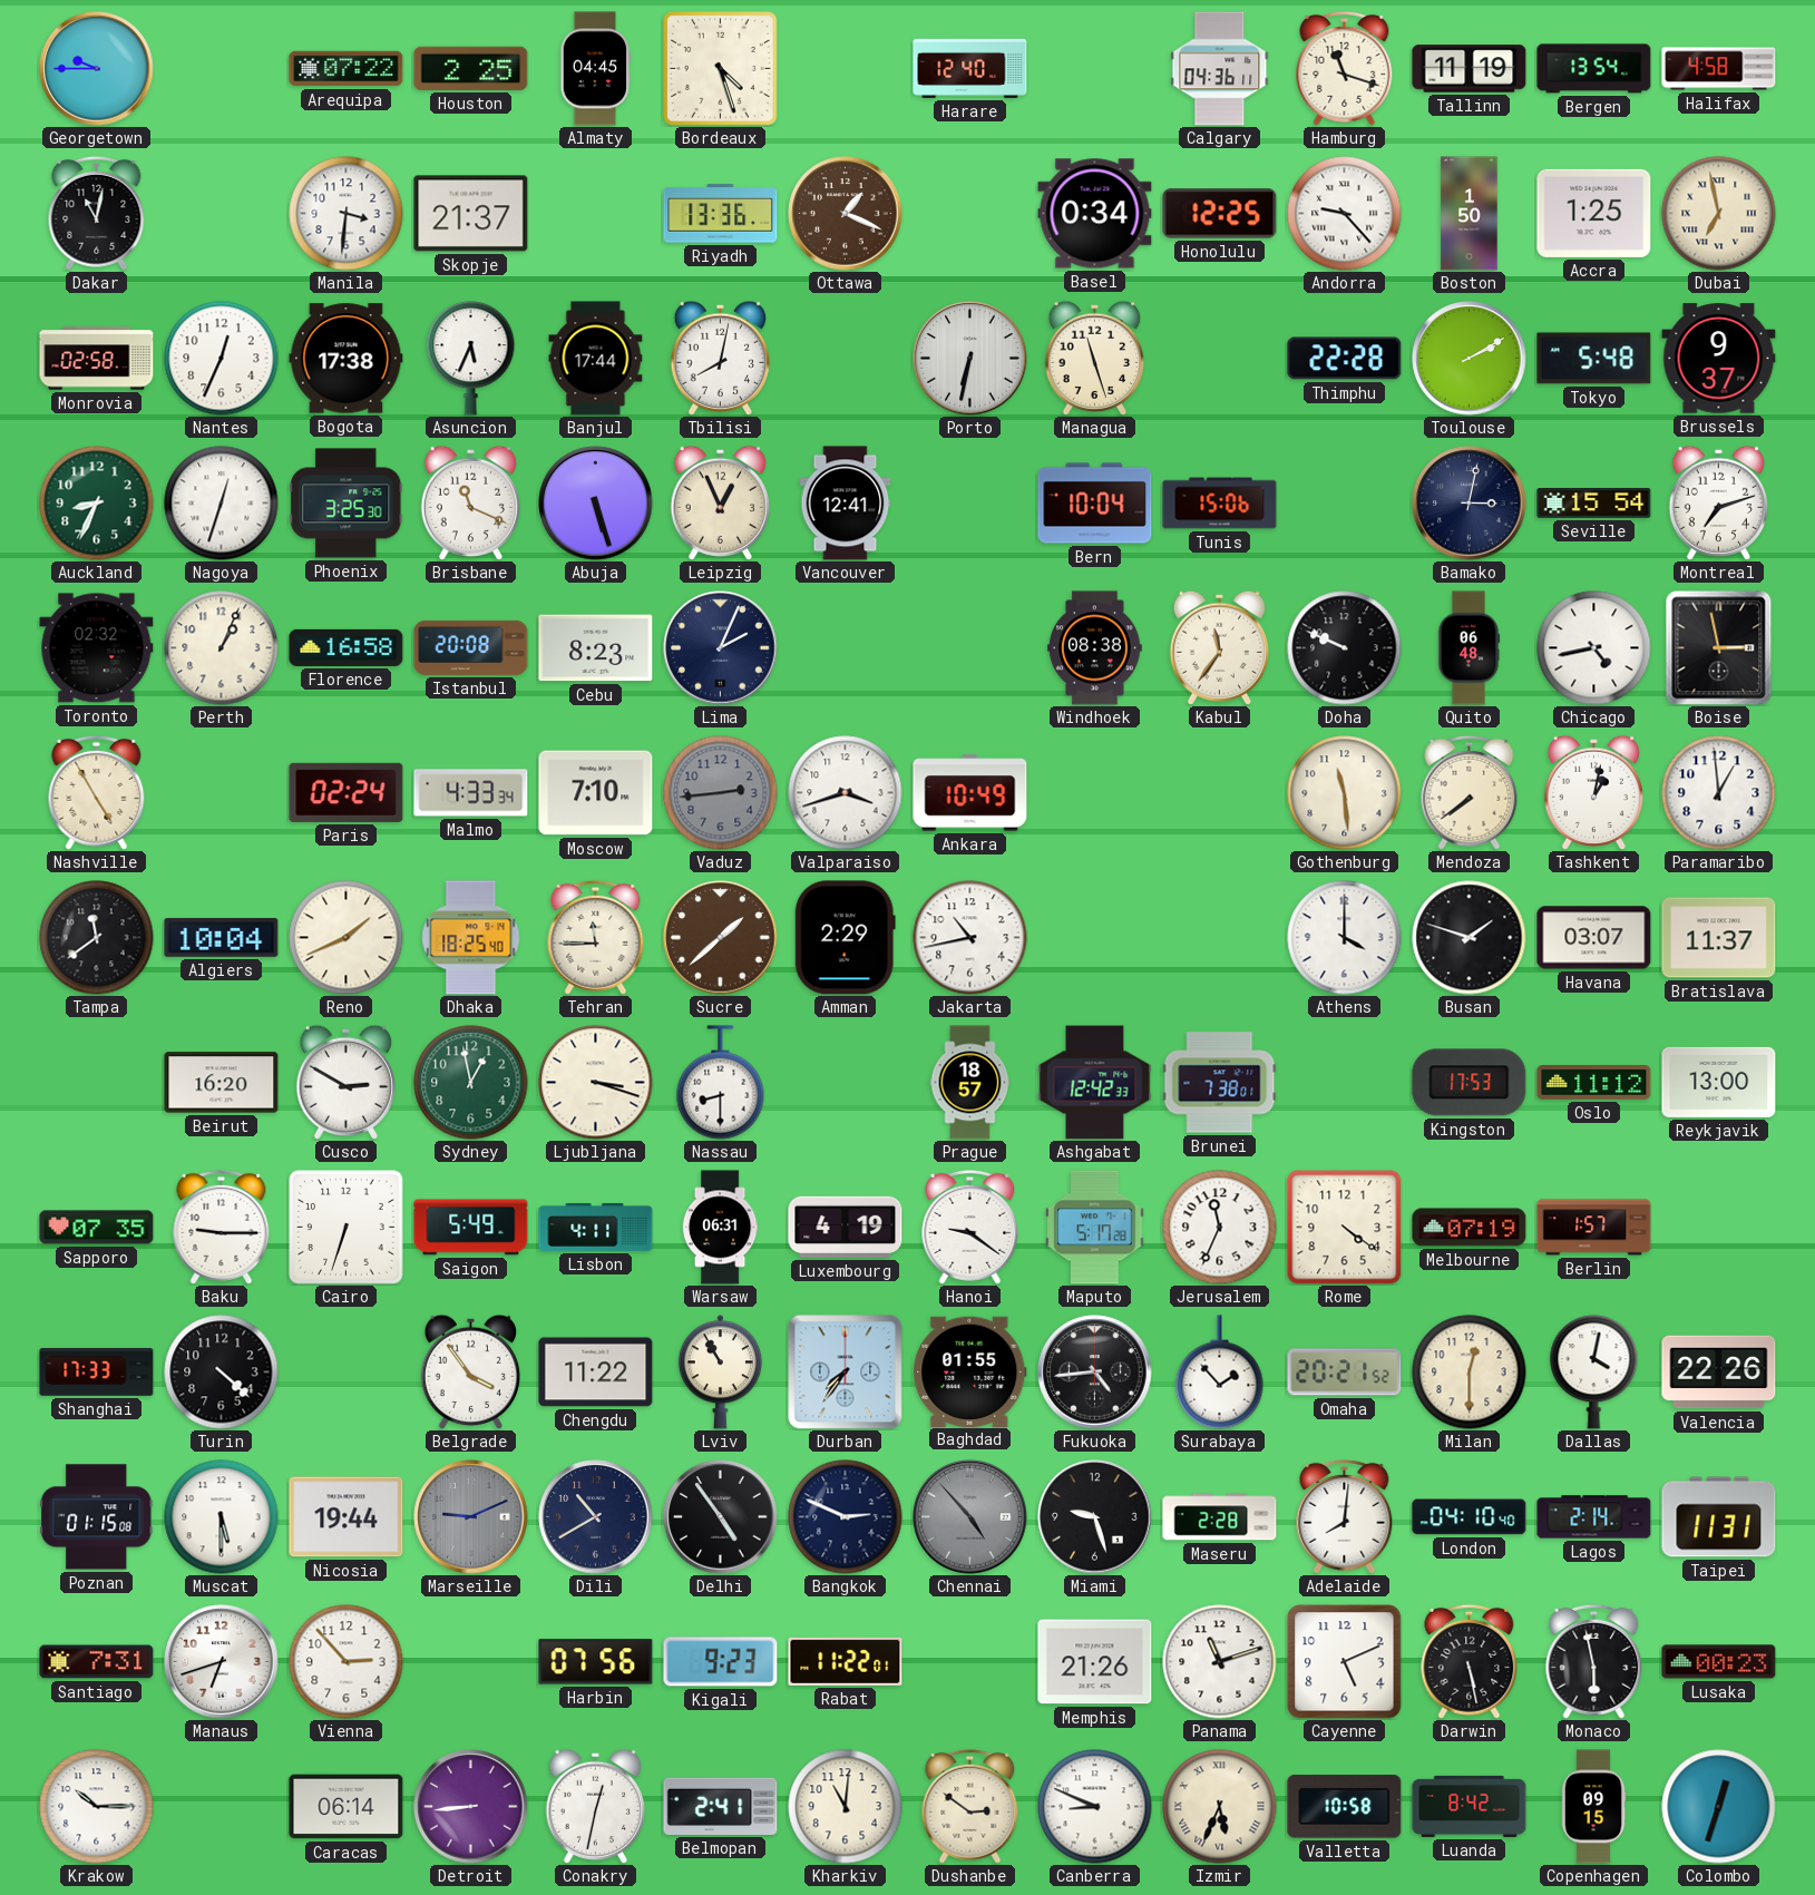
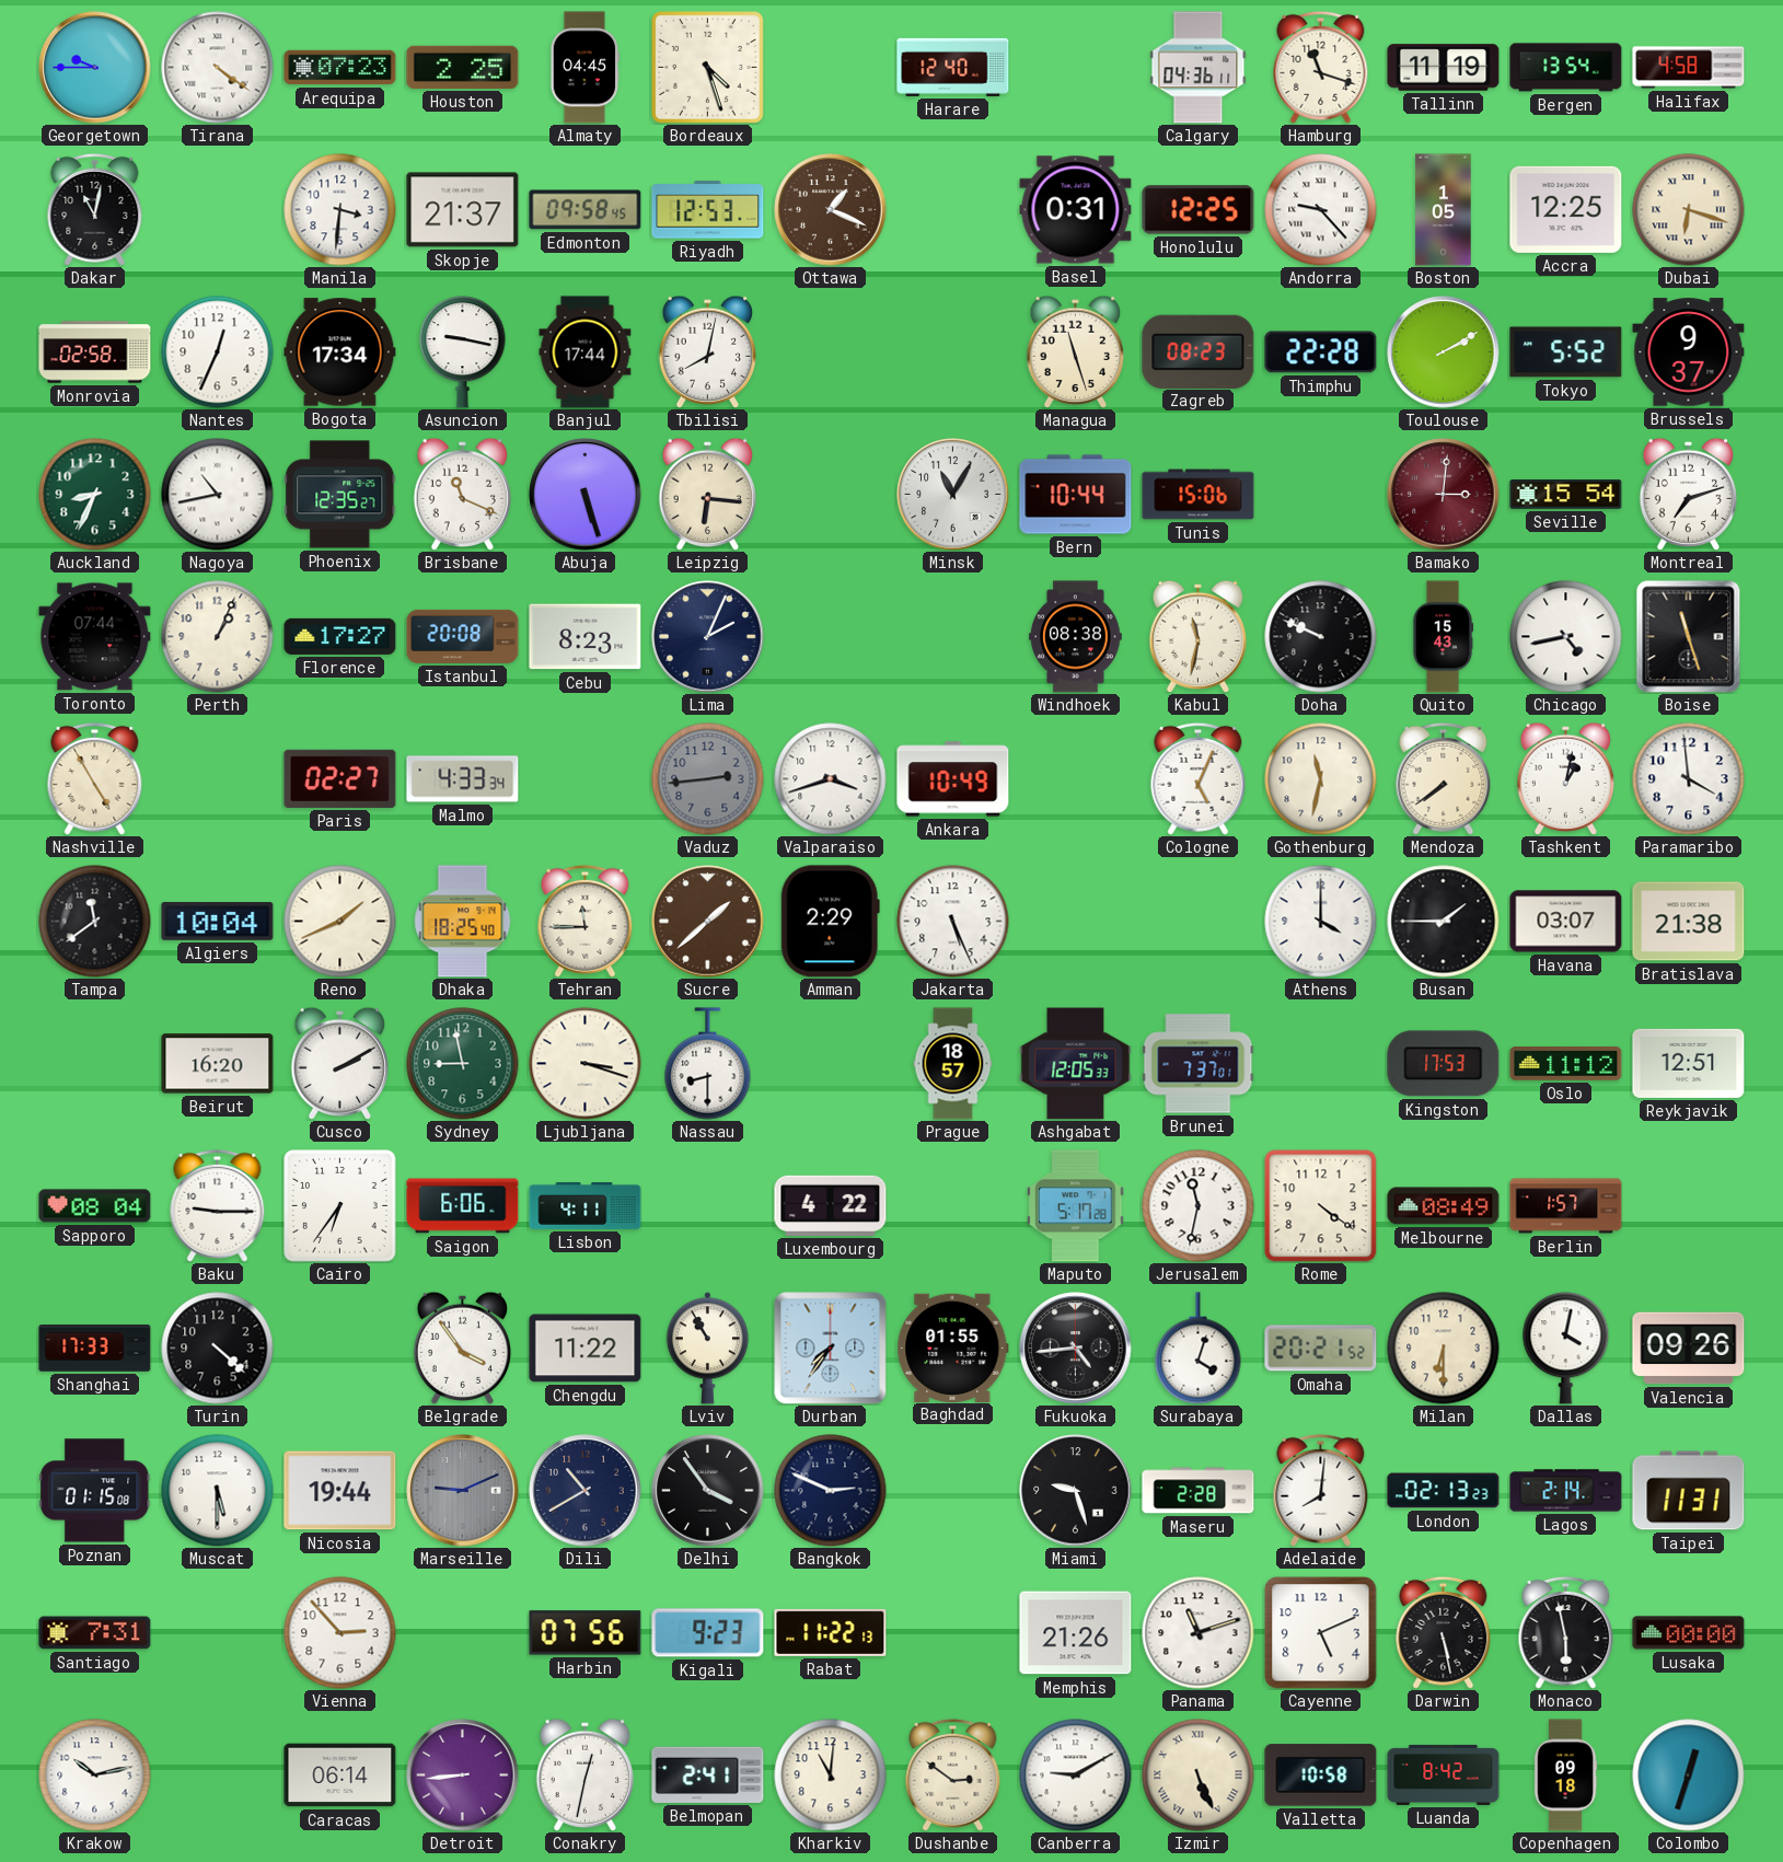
Tirana: none -> 4:21
Arequipa: 07:22 -> 07:23
Edmonton: none -> 09:58
Riyadh: 13:36 -> 12:53
Basel: 0:34 -> 0:31
Boston: 1:50 -> 1:05
Accra: 1:25 -> 12:25
Dubai: 6:58 -> 6:18
Bogota: 17:38 -> 17:34
Asuncion: 5:34 -> 9:17
Porto: 6:32 -> none
Zagreb: none -> 08:23
Tokyo: 5:48 -> 5:52
Nagoya: 12:33 -> 10:43
Phoenix: 3:25 -> 12:35
Leipzig: 12:56 -> 6:16
Vancouver: 12:41 -> none
Minsk: none -> 11:05
Bern: 10:04 -> 10:44
Bamako: 3:02 -> 3:01
Bamako dial: navy -> burgundy
Toronto: 02:32 -> 07:44
Florence: 16:58 -> 17:27
Kabul: 11:36 -> 11:32
Quito: 06:48 -> 15:43
Boise: 2:58 -> 11:27
Paris: 02:24 -> 02:27
Moscow: 7:10 -> none
Cologne: none -> 5:04
Gothenburg: 11:29 -> 11:32
Paramaribo: 12:59 -> 3:59
Jakarta: 10:43 -> 5:26
Busan: 1:48 -> 1:45
Bratislava: 11:37 -> 21:38
Cusco: 2:50 -> 2:10
Sydney: 12:58 -> 8:58
Ashgabat: 12:42 -> 12:05
Brunei: 7:38 -> 7:37
Reykjavik: 13:00 -> 12:51
Sapporo: 07:35 -> 08:04
Cairo: 6:33 -> 6:36
Saigon: 5:49 -> 6:06
Warsaw: 06:31 -> none
Luxembourg: 4:19 -> 4:22
Hanoi: 9:21 -> none
Jerusalem: 11:34 -> 11:32
Melbourne: 07:19 -> 08:49
Surabaya: 1:53 -> 4:03
Milan: 12:30 -> 6:30
Valencia: 22:26 -> 09:26
Delhi: 4:54 -> 3:54
Chennai: 4:53 -> none
London: 04:10 -> 02:13
Manaus: 6:42 -> none
Rabat: 11:22:01 -> 11:22:13
Lusaka: 00:23 -> 00:00
Krakow: 10:15 -> 10:13
Canberra: 8:49 -> 9:10
Izmir: 5:34 -> 5:26
Copenhagen: 09:15 -> 09:18
